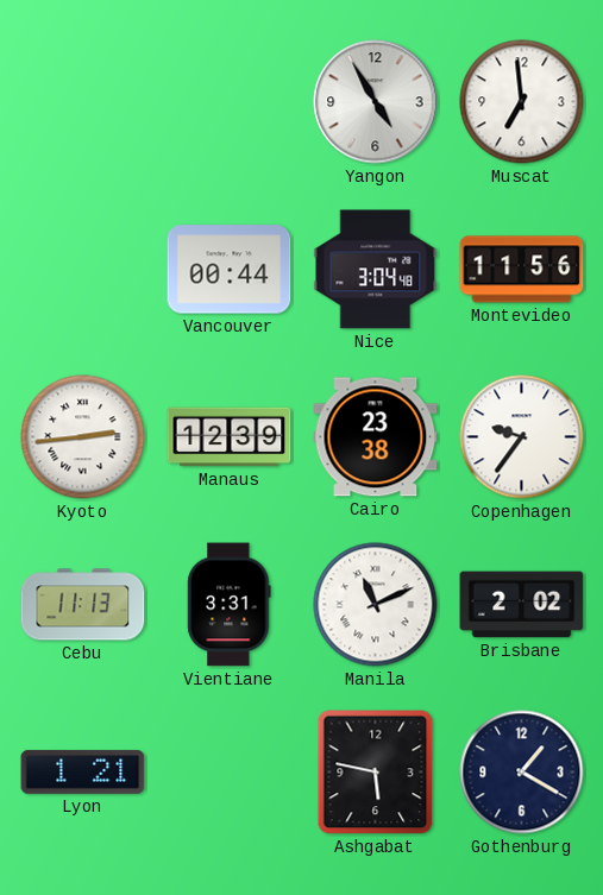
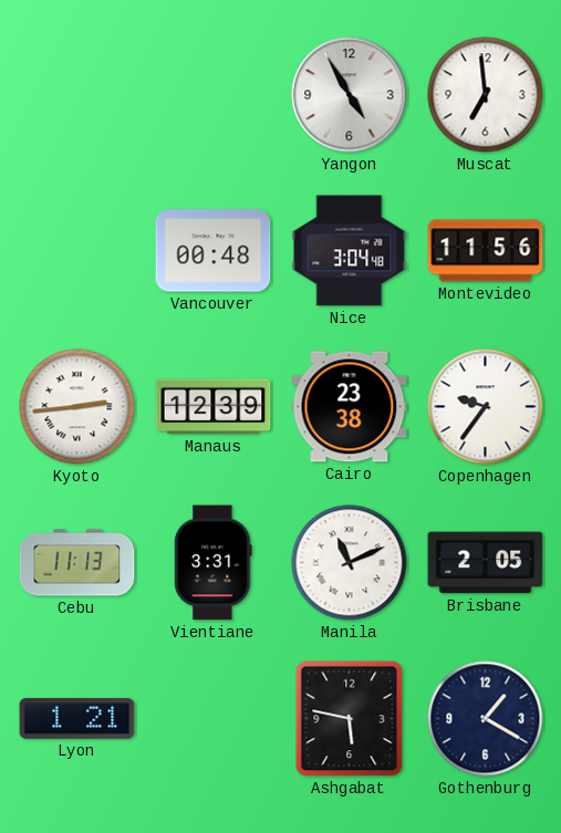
Vancouver: 00:44 -> 00:48
Brisbane: 2:02 -> 2:05
